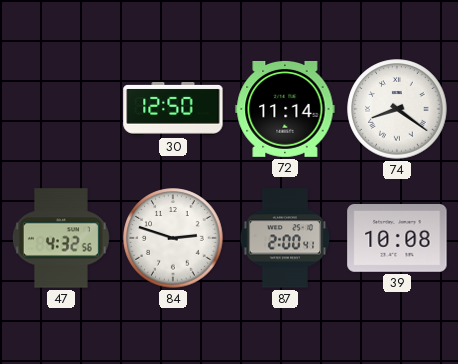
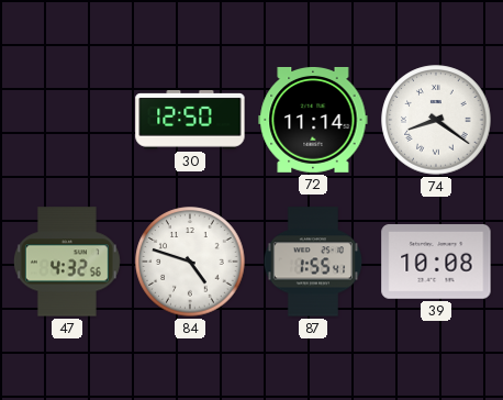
84: 2:48 -> 4:48
87: 2:00 -> 1:55
